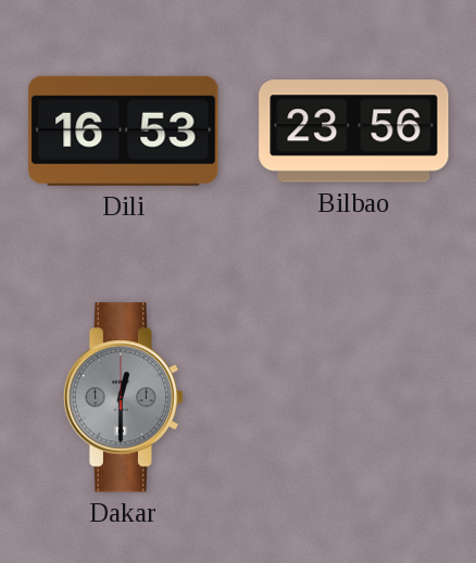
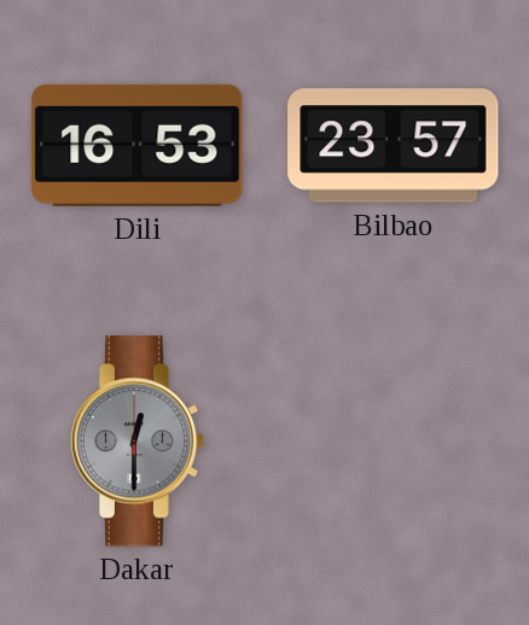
Bilbao: 23:56 -> 23:57
